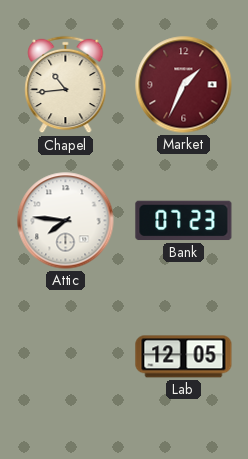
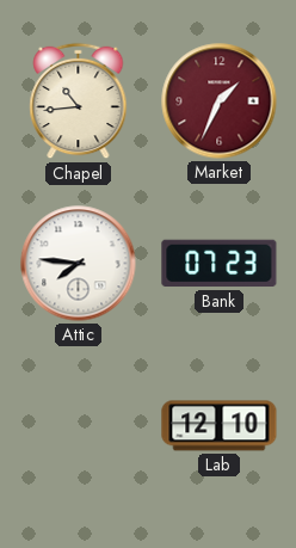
Lab: 12:05 -> 12:10
